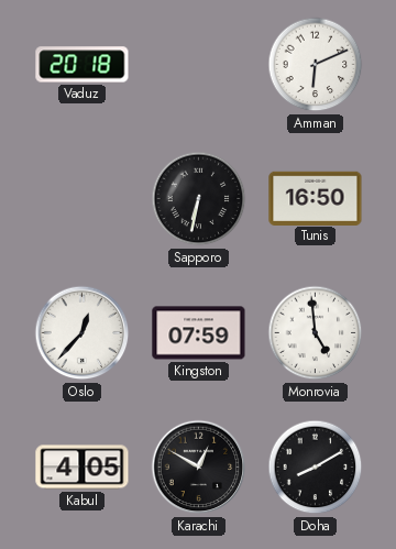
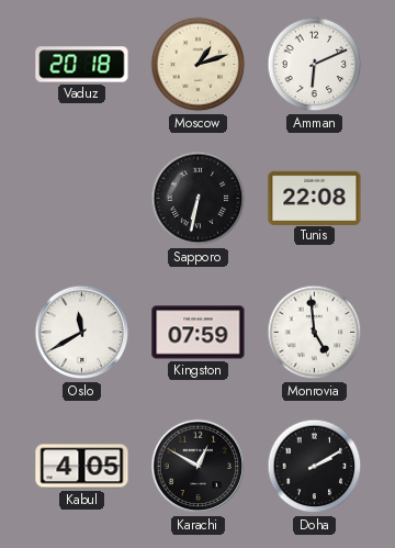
Moscow: none -> 1:12
Tunis: 16:50 -> 22:08
Oslo: 12:37 -> 11:40
Doha: 8:10 -> 2:10
